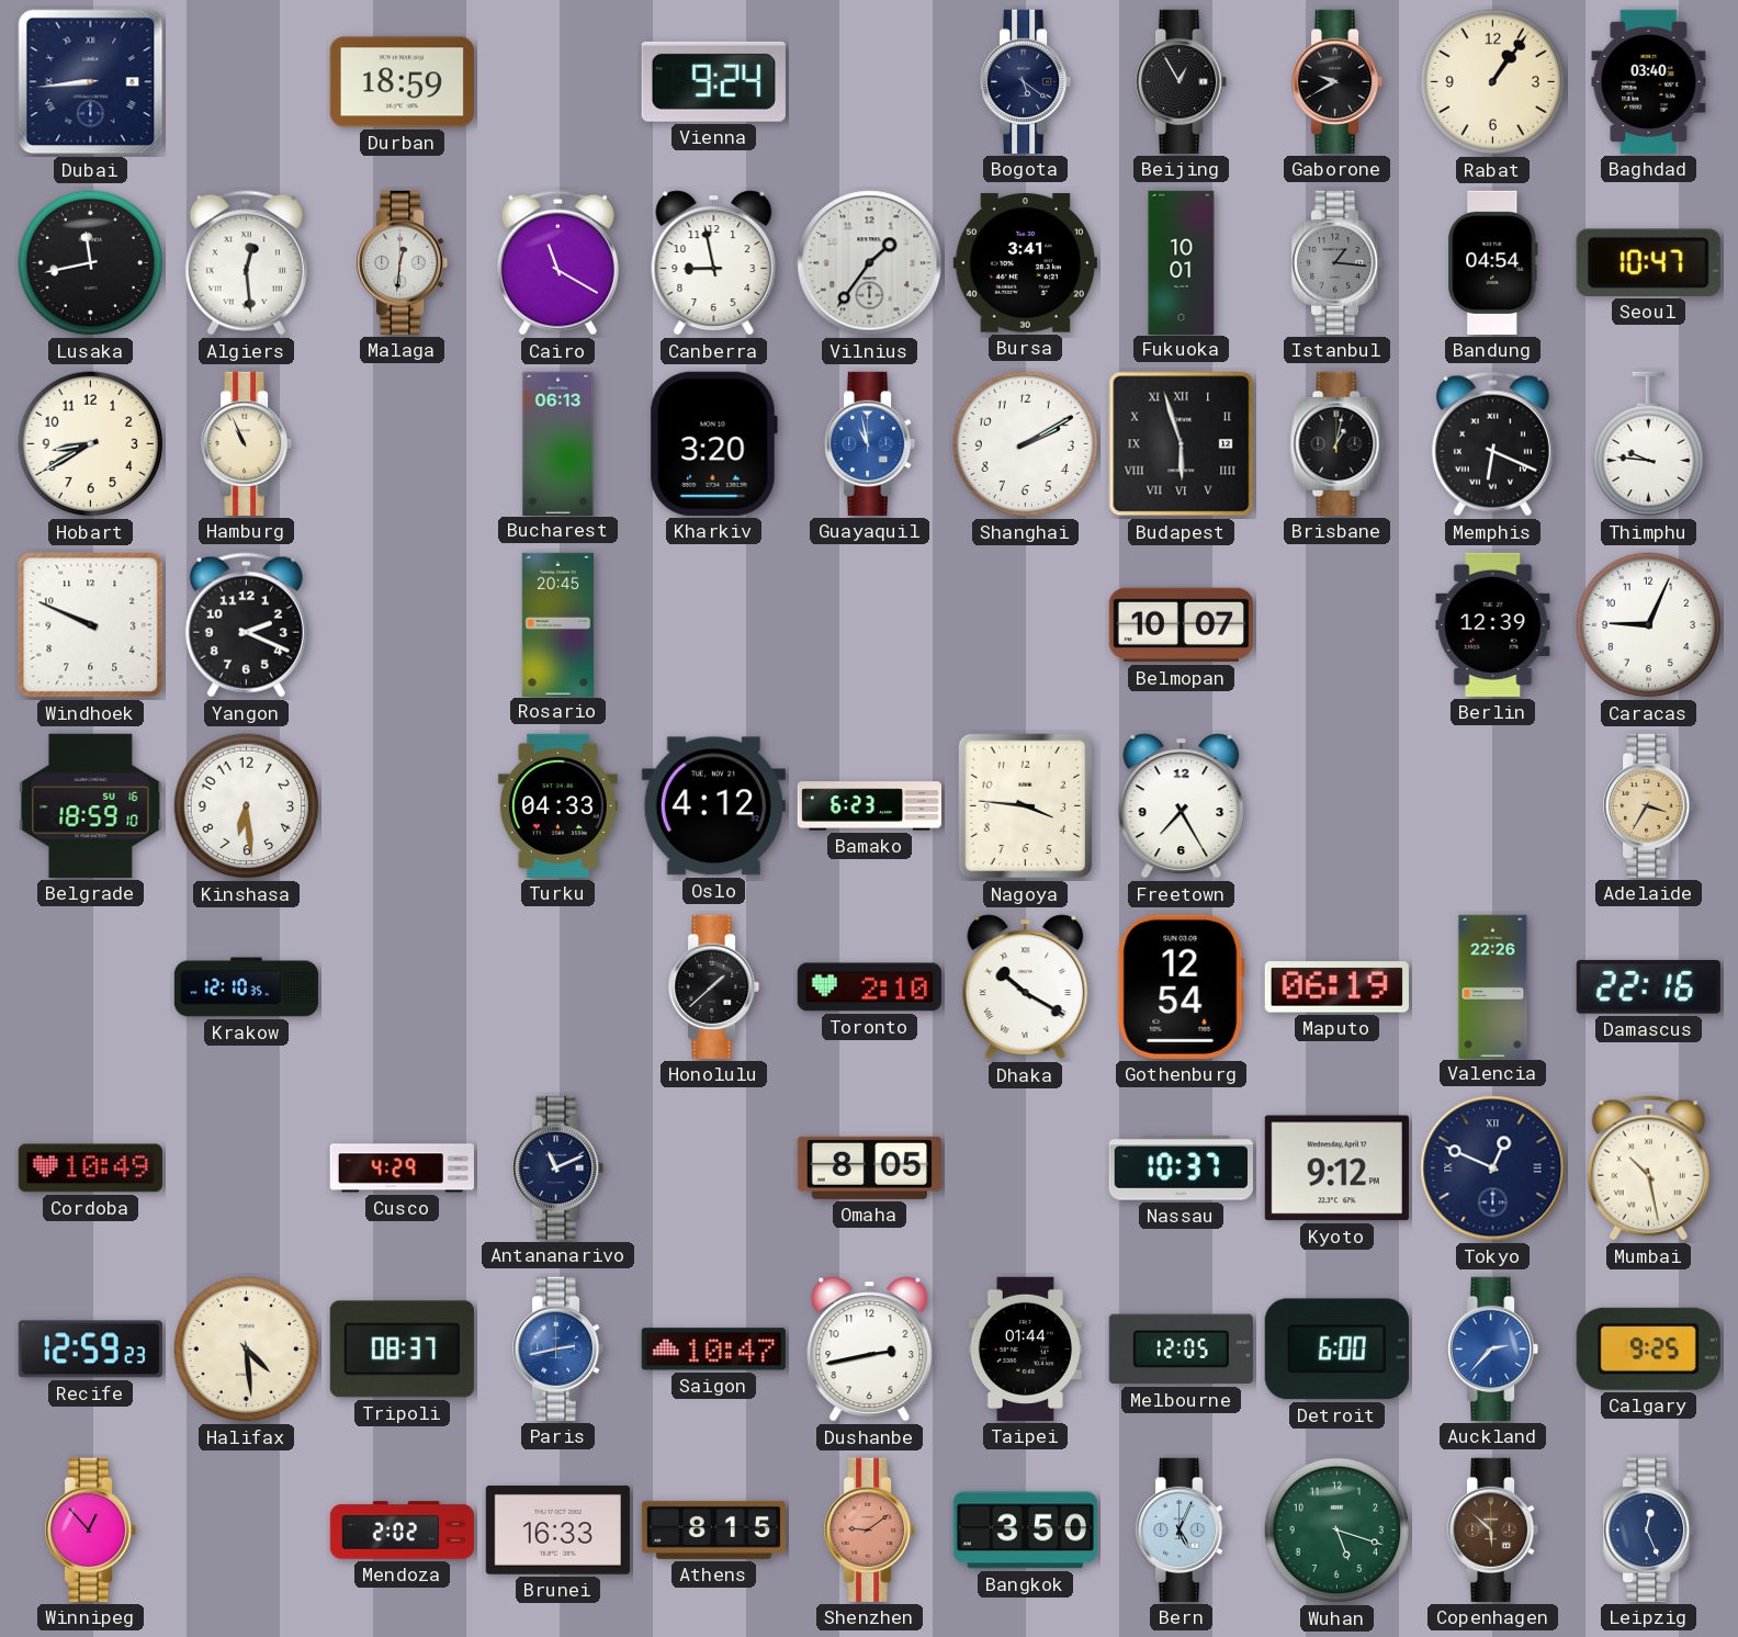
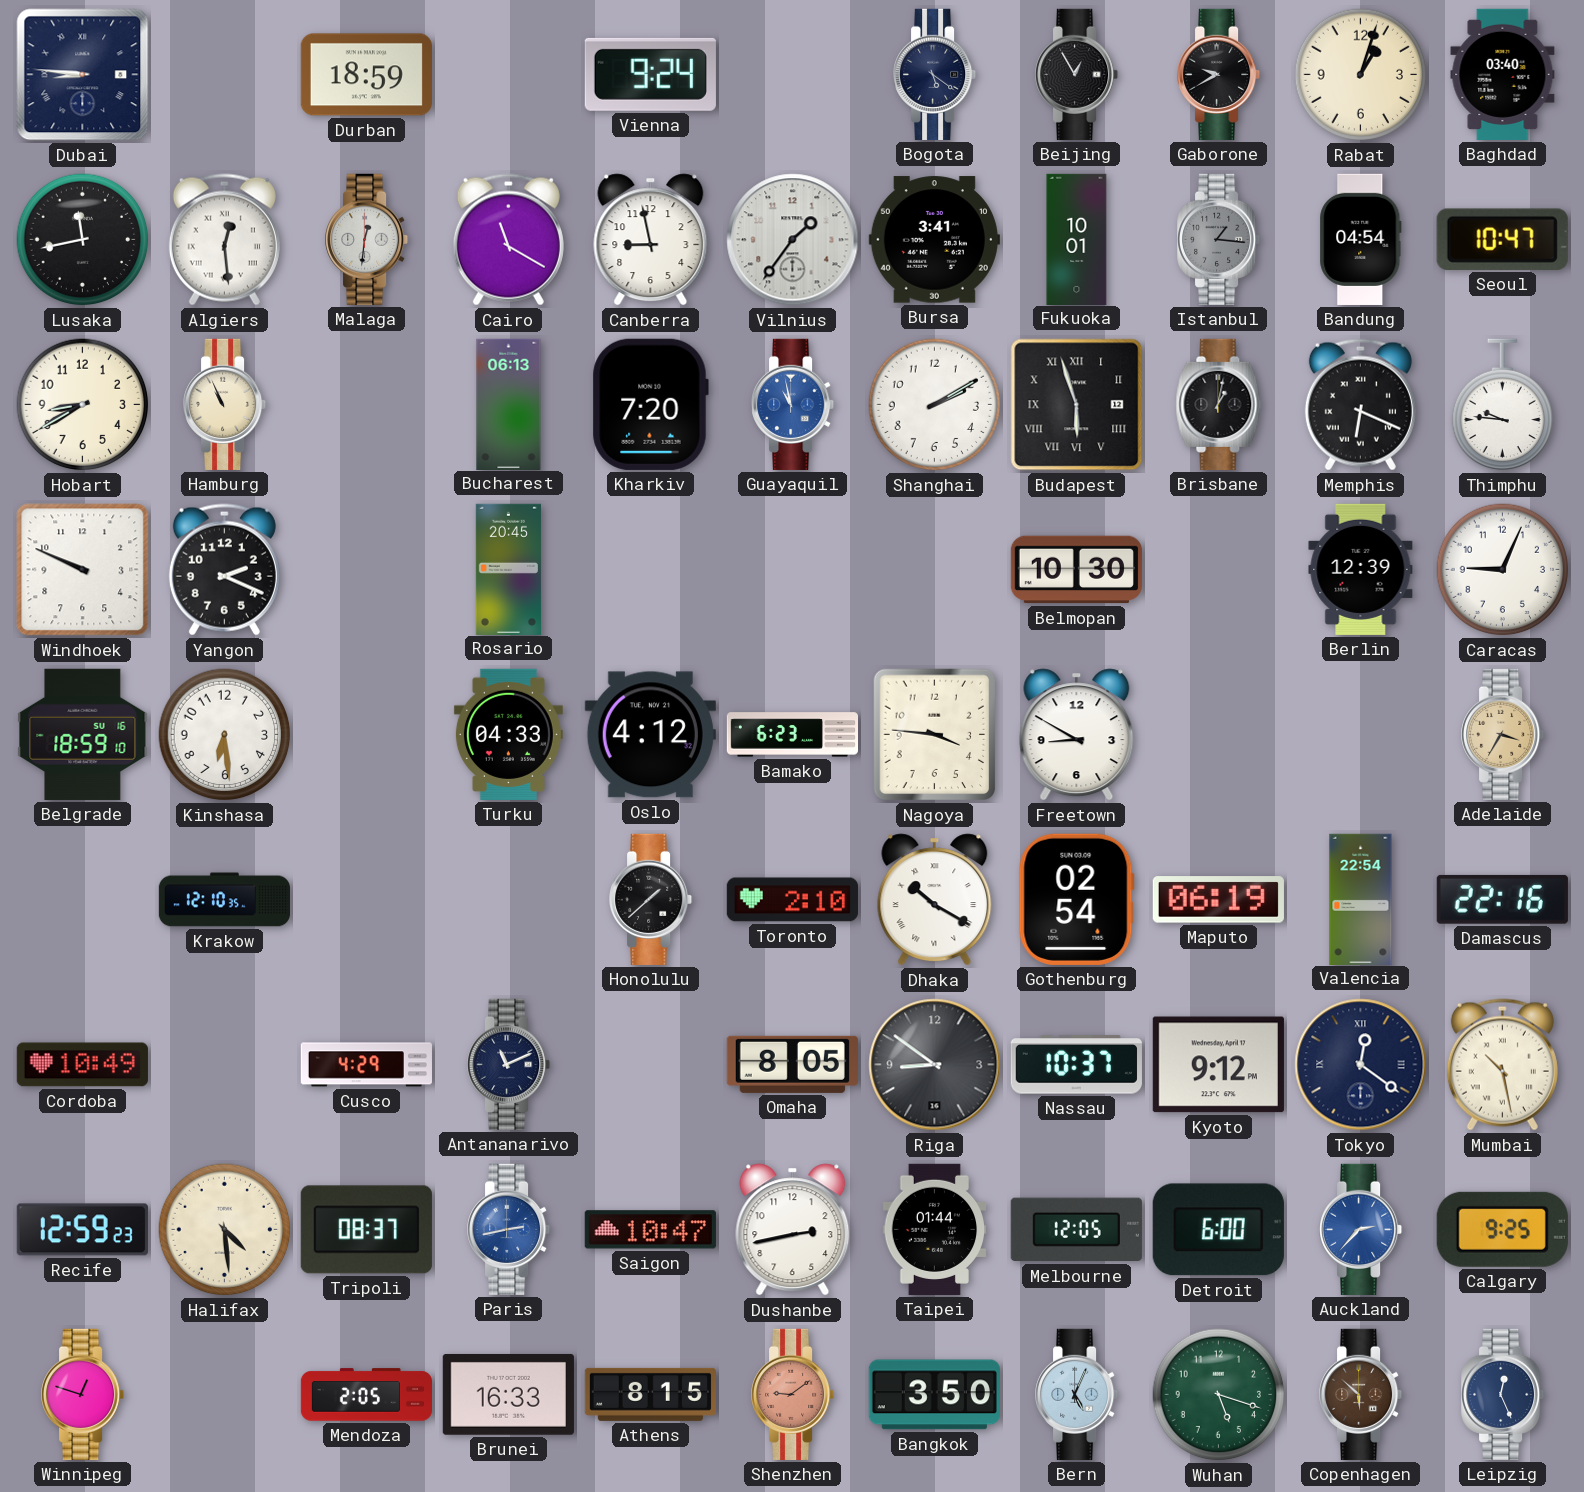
Dubai: 8:44 -> 8:46
Rabat: 1:06 -> 1:03
Kharkiv: 3:20 -> 7:20
Belmopan: 10:07 -> 10:30
Freetown: 7:25 -> 8:50
Gothenburg: 12:54 -> 02:54
Valencia: 22:26 -> 22:54
Riga: none -> 8:51
Tokyo: 12:49 -> 12:21
Winnipeg: 12:53 -> 12:48
Mendoza: 2:02 -> 2:05
